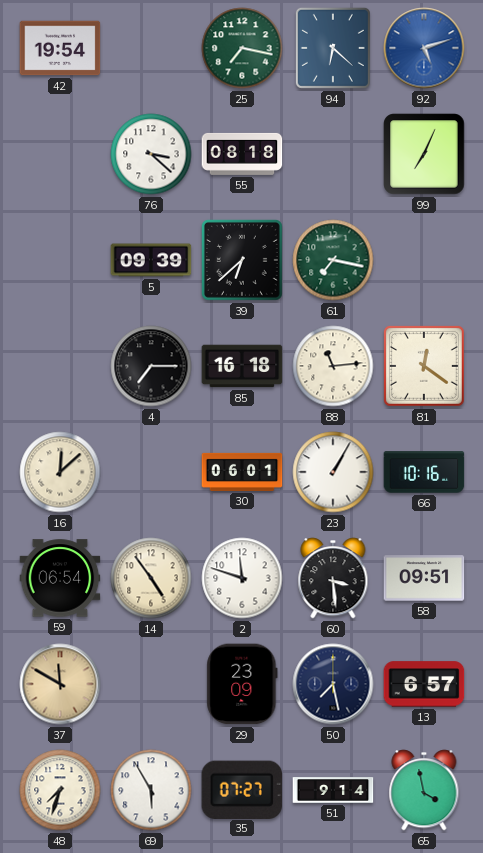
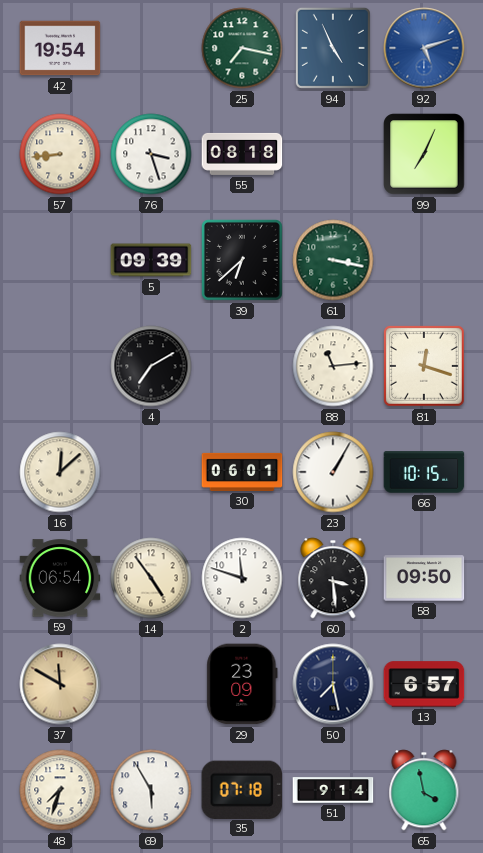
94: 6:22 -> 4:56
57: none -> 8:44
76: 3:22 -> 3:27
61: 7:17 -> 3:17
4: 7:15 -> 7:10
85: 16:18 -> none
81: 12:21 -> 12:18
66: 10:16 -> 10:15
58: 09:51 -> 09:50
35: 07:27 -> 07:18
